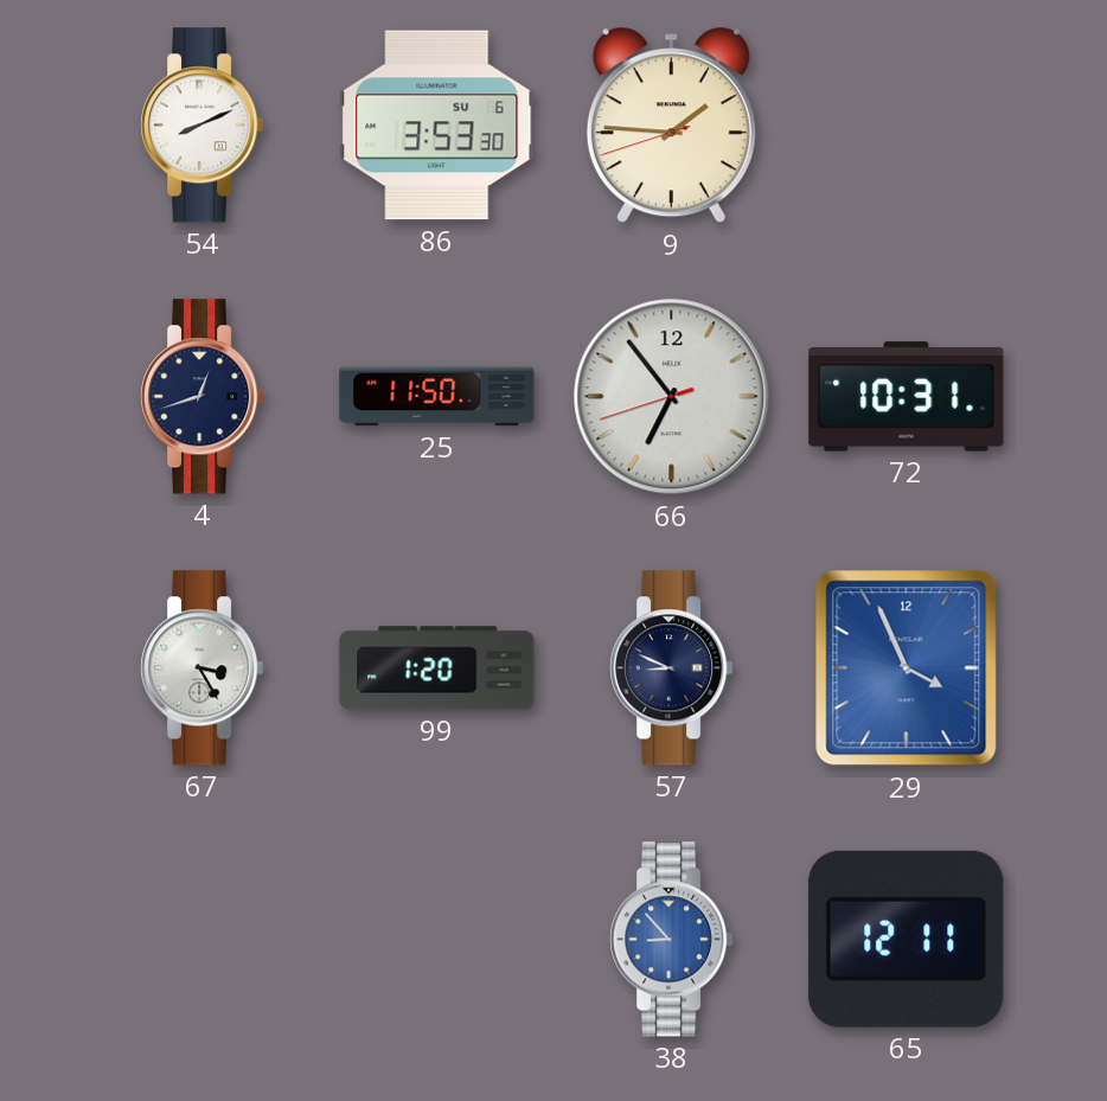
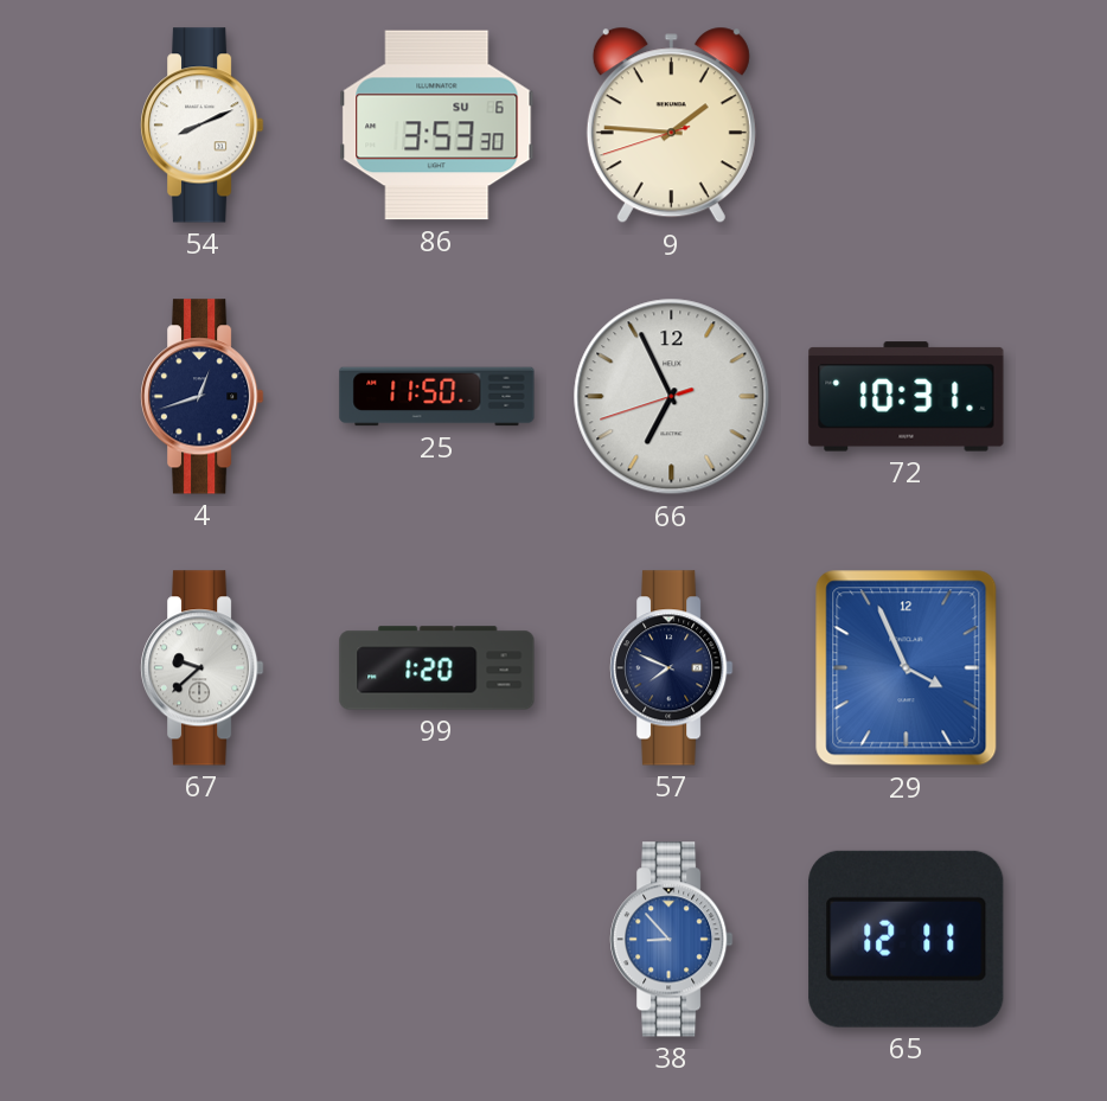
66: 6:53 -> 6:55
67: 3:25 -> 9:38
57: 8:49 -> 7:49
